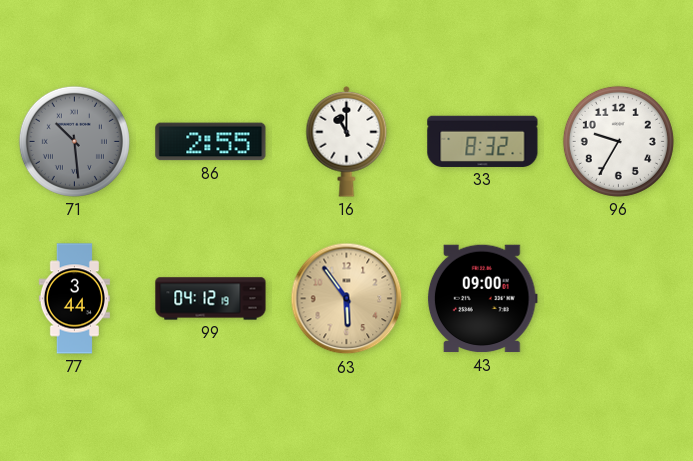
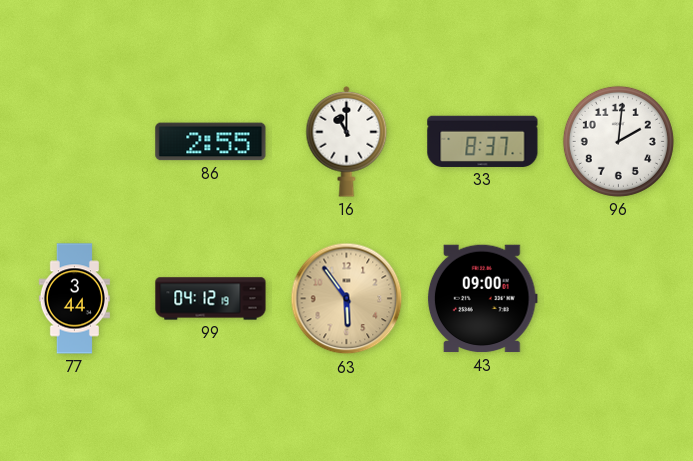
71: 10:29 -> none
33: 8:32 -> 8:37
96: 9:35 -> 2:01
